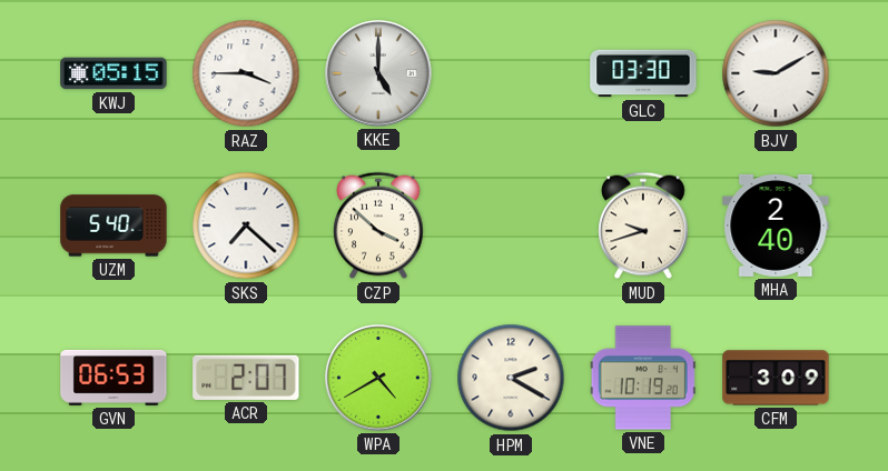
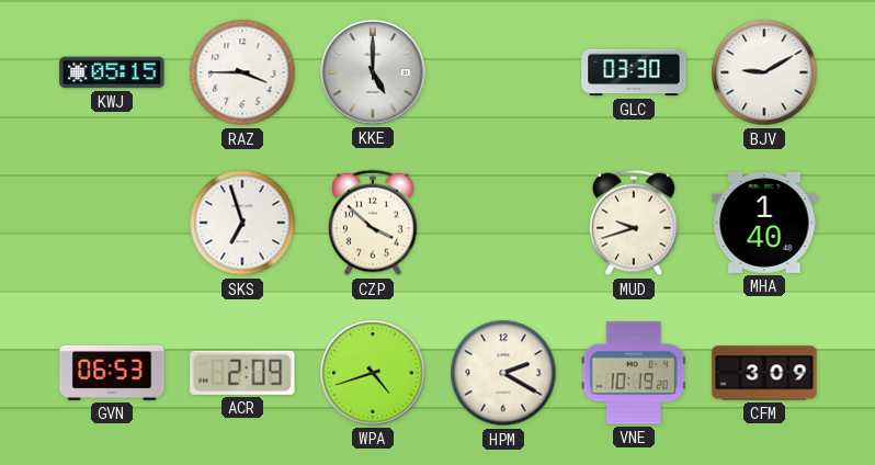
UZM: 5:40 -> none
SKS: 7:22 -> 6:57
MHA: 2:40 -> 1:40
ACR: 2:07 -> 2:09
WPA: 4:40 -> 4:42
